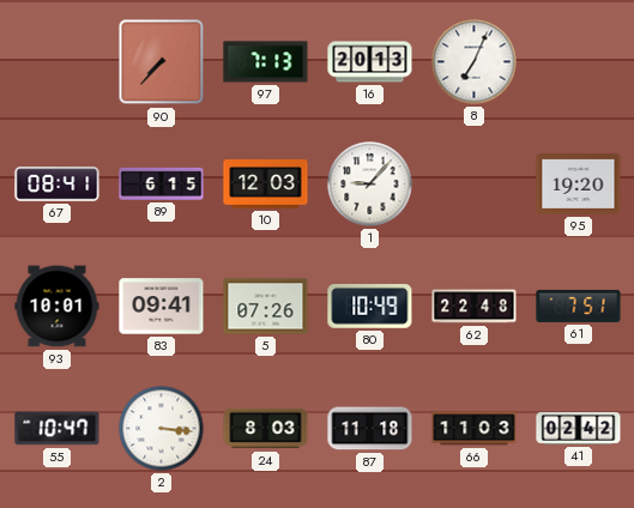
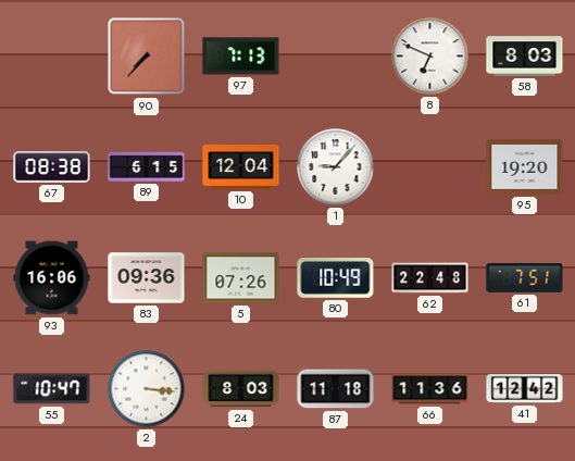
16: 20:13 -> none
8: 7:04 -> 6:49
58: none -> 8:03
67: 08:41 -> 08:38
10: 12:03 -> 12:04
93: 10:01 -> 16:06
83: 09:41 -> 09:36
66: 11:03 -> 11:36
41: 02:42 -> 12:42
